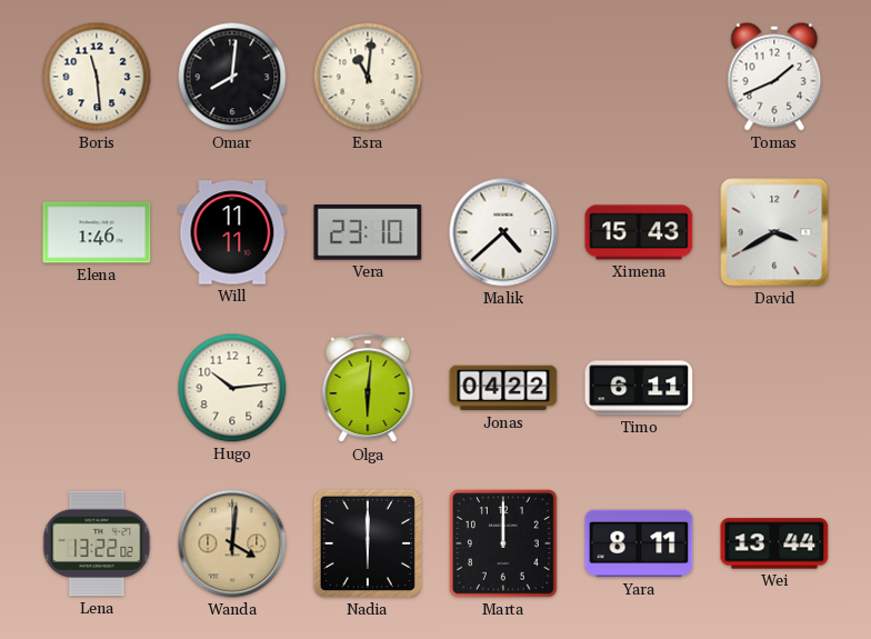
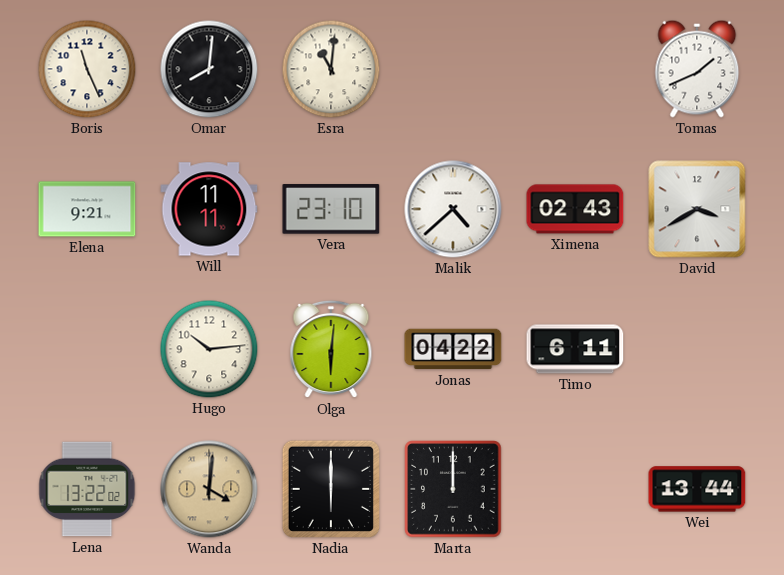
Boris: 11:29 -> 11:26
Elena: 1:46 -> 9:21
Ximena: 15:43 -> 02:43
Yara: 8:11 -> none
